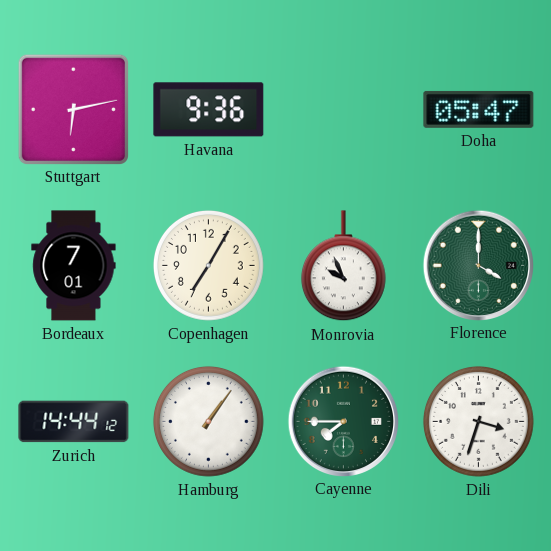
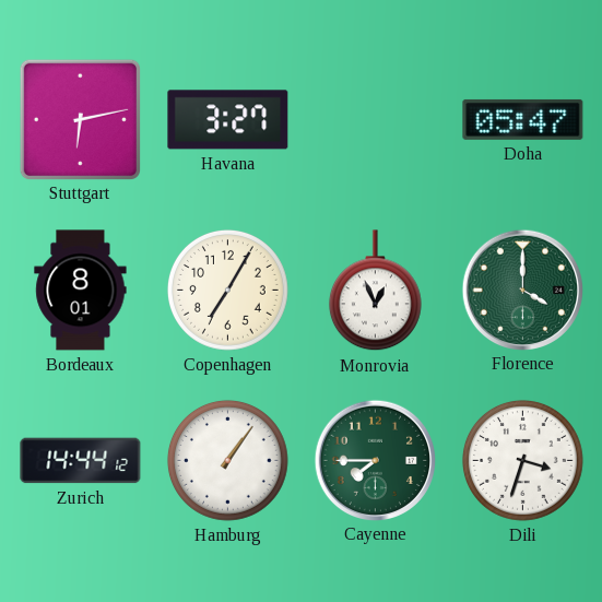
Havana: 9:36 -> 3:27
Bordeaux: 7:01 -> 8:01
Monrovia: 9:56 -> 12:56
